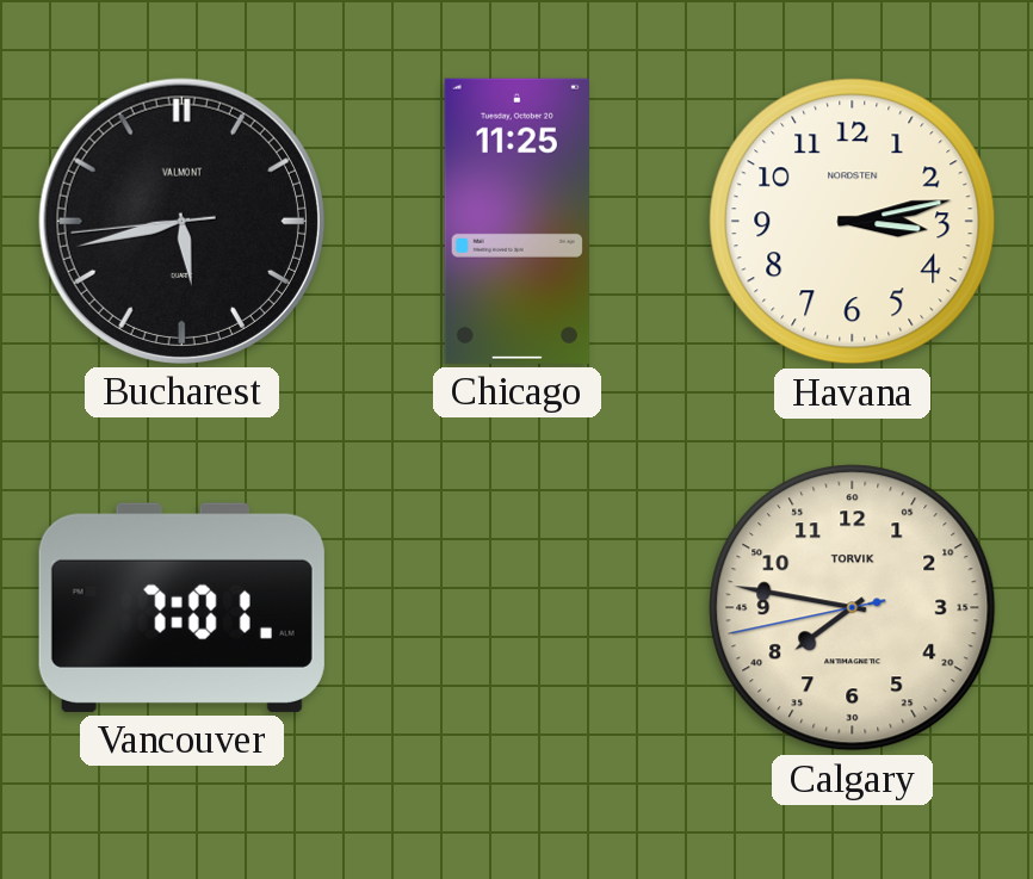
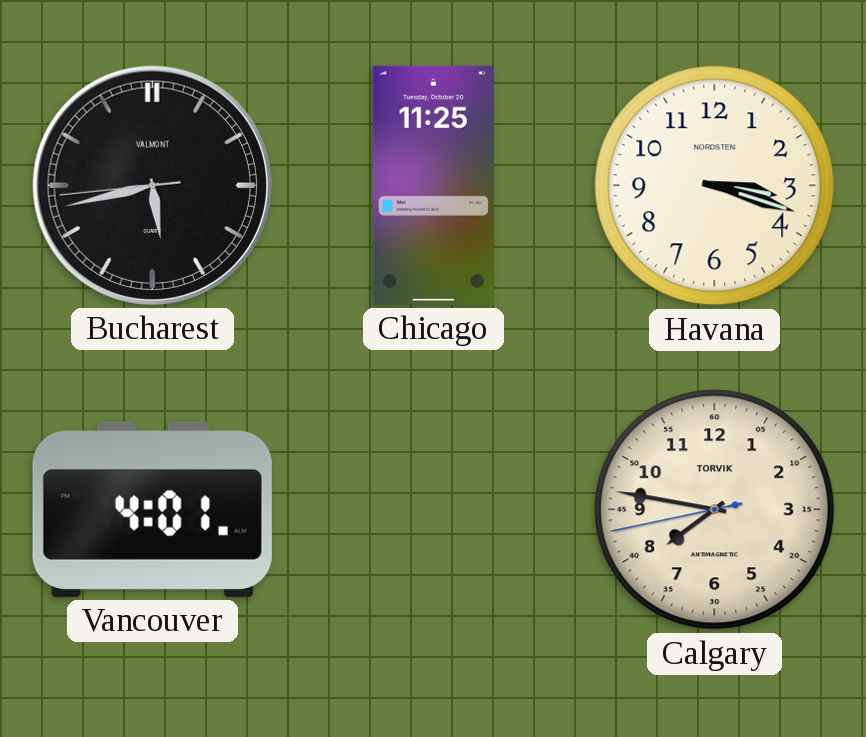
Havana: 3:13 -> 3:18
Vancouver: 7:01 -> 4:01
